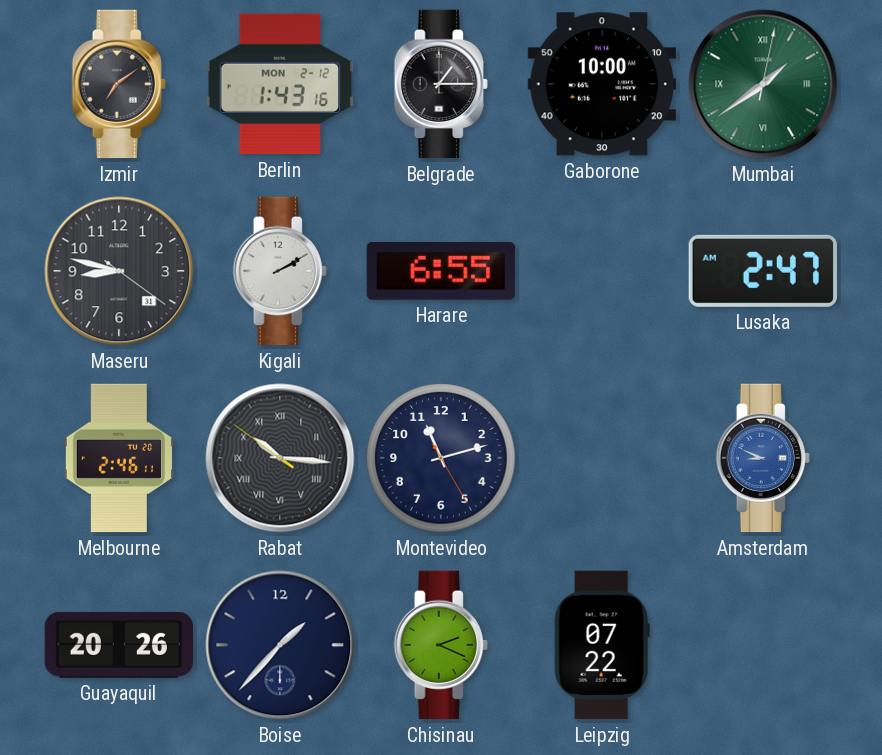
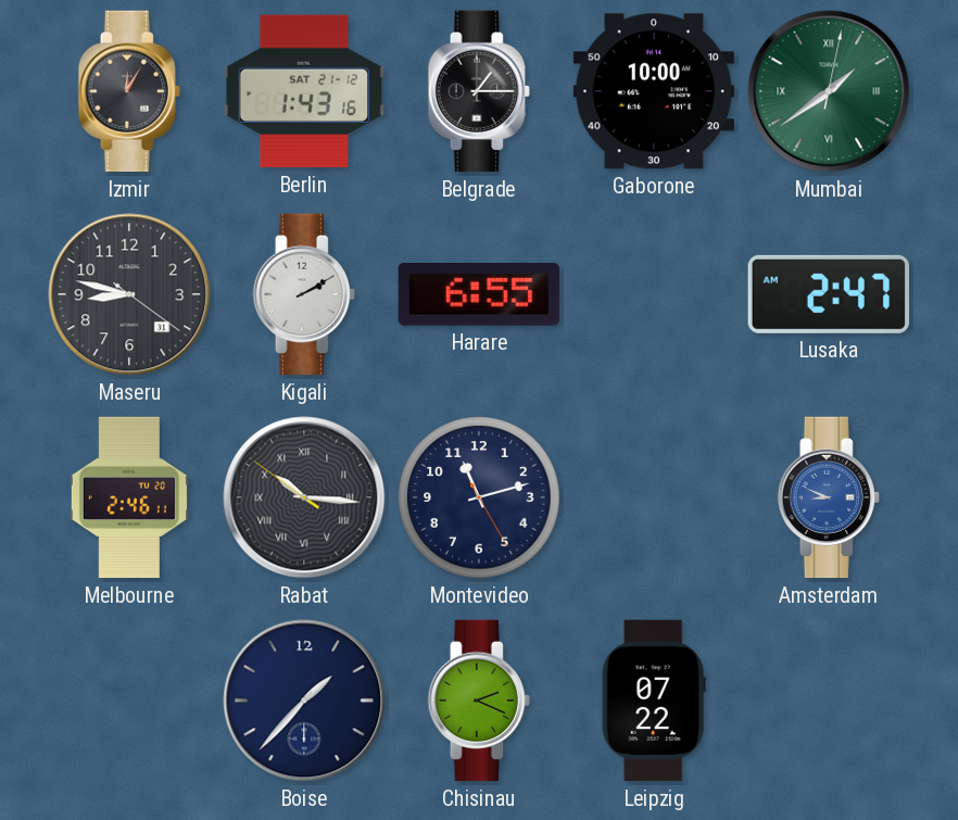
Izmir: 7:09 -> 12:05
Berlin date: MON 2-12 -> SAT 21-12
Guayaquil: 20:26 -> none
